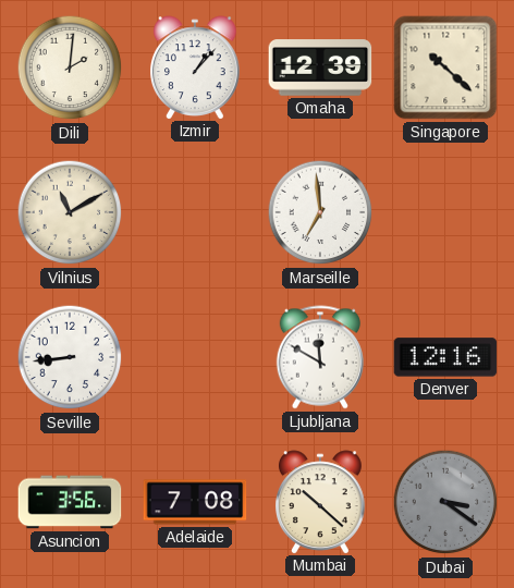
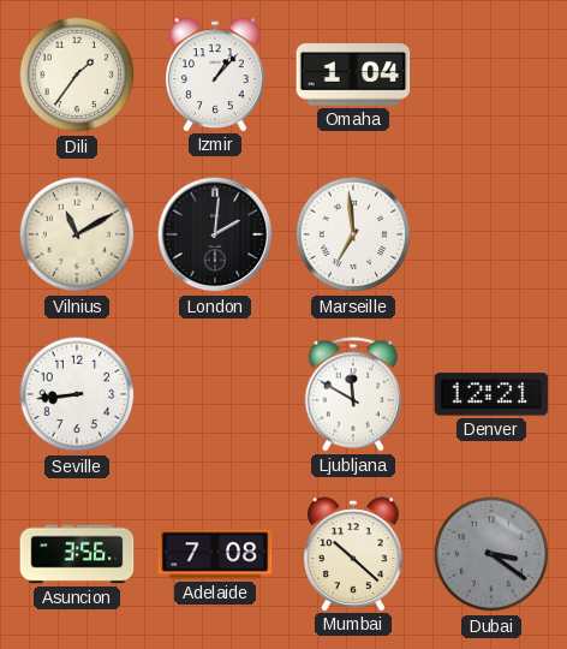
Dili: 2:01 -> 1:36
Omaha: 12:39 -> 1:04
Singapore: 10:22 -> none
London: none -> 2:01
Denver: 12:16 -> 12:21
